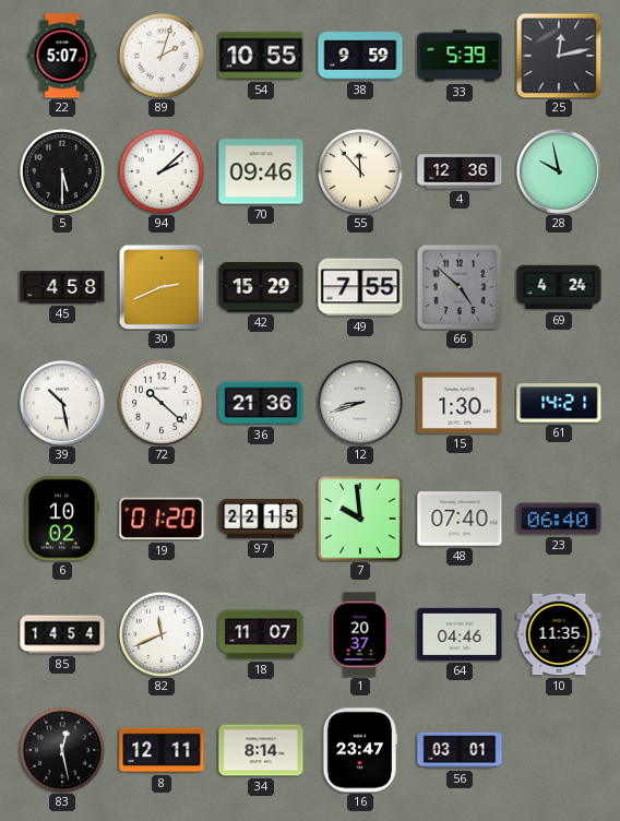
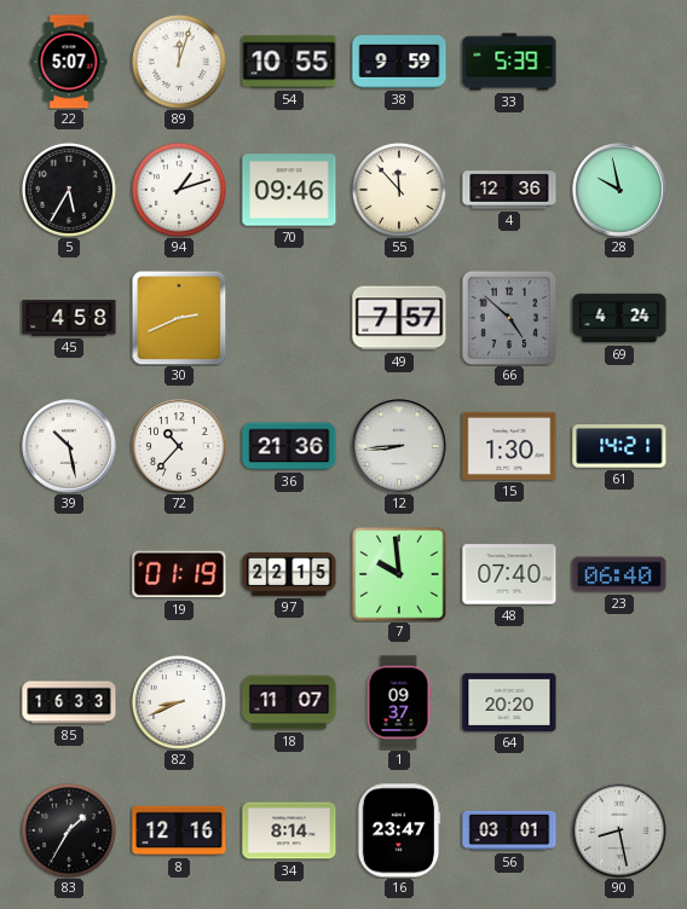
89: 2:03 -> 12:03
25: 12:13 -> none
5: 5:30 -> 5:35
94: 2:08 -> 1:12
42: 15:29 -> none
49: 7:55 -> 7:57
72: 10:22 -> 10:37
12: 8:42 -> 8:44
6: 10:02 -> none
19: 01:20 -> 01:19
85: 14:54 -> 16:33
82: 11:41 -> 8:41
1: 20:37 -> 09:37
64: 04:46 -> 20:20
10: 11:35 -> none
83: 12:28 -> 1:35
8: 12:11 -> 12:16
90: none -> 8:28
